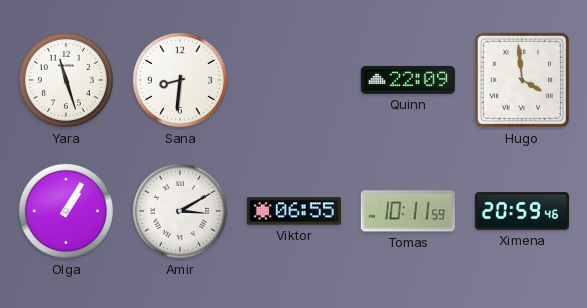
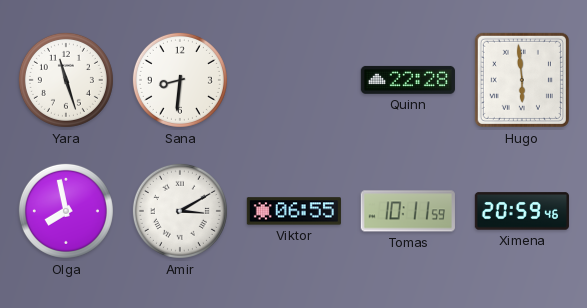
Quinn: 22:09 -> 22:28
Hugo: 3:59 -> 5:59
Olga: 1:05 -> 7:58
